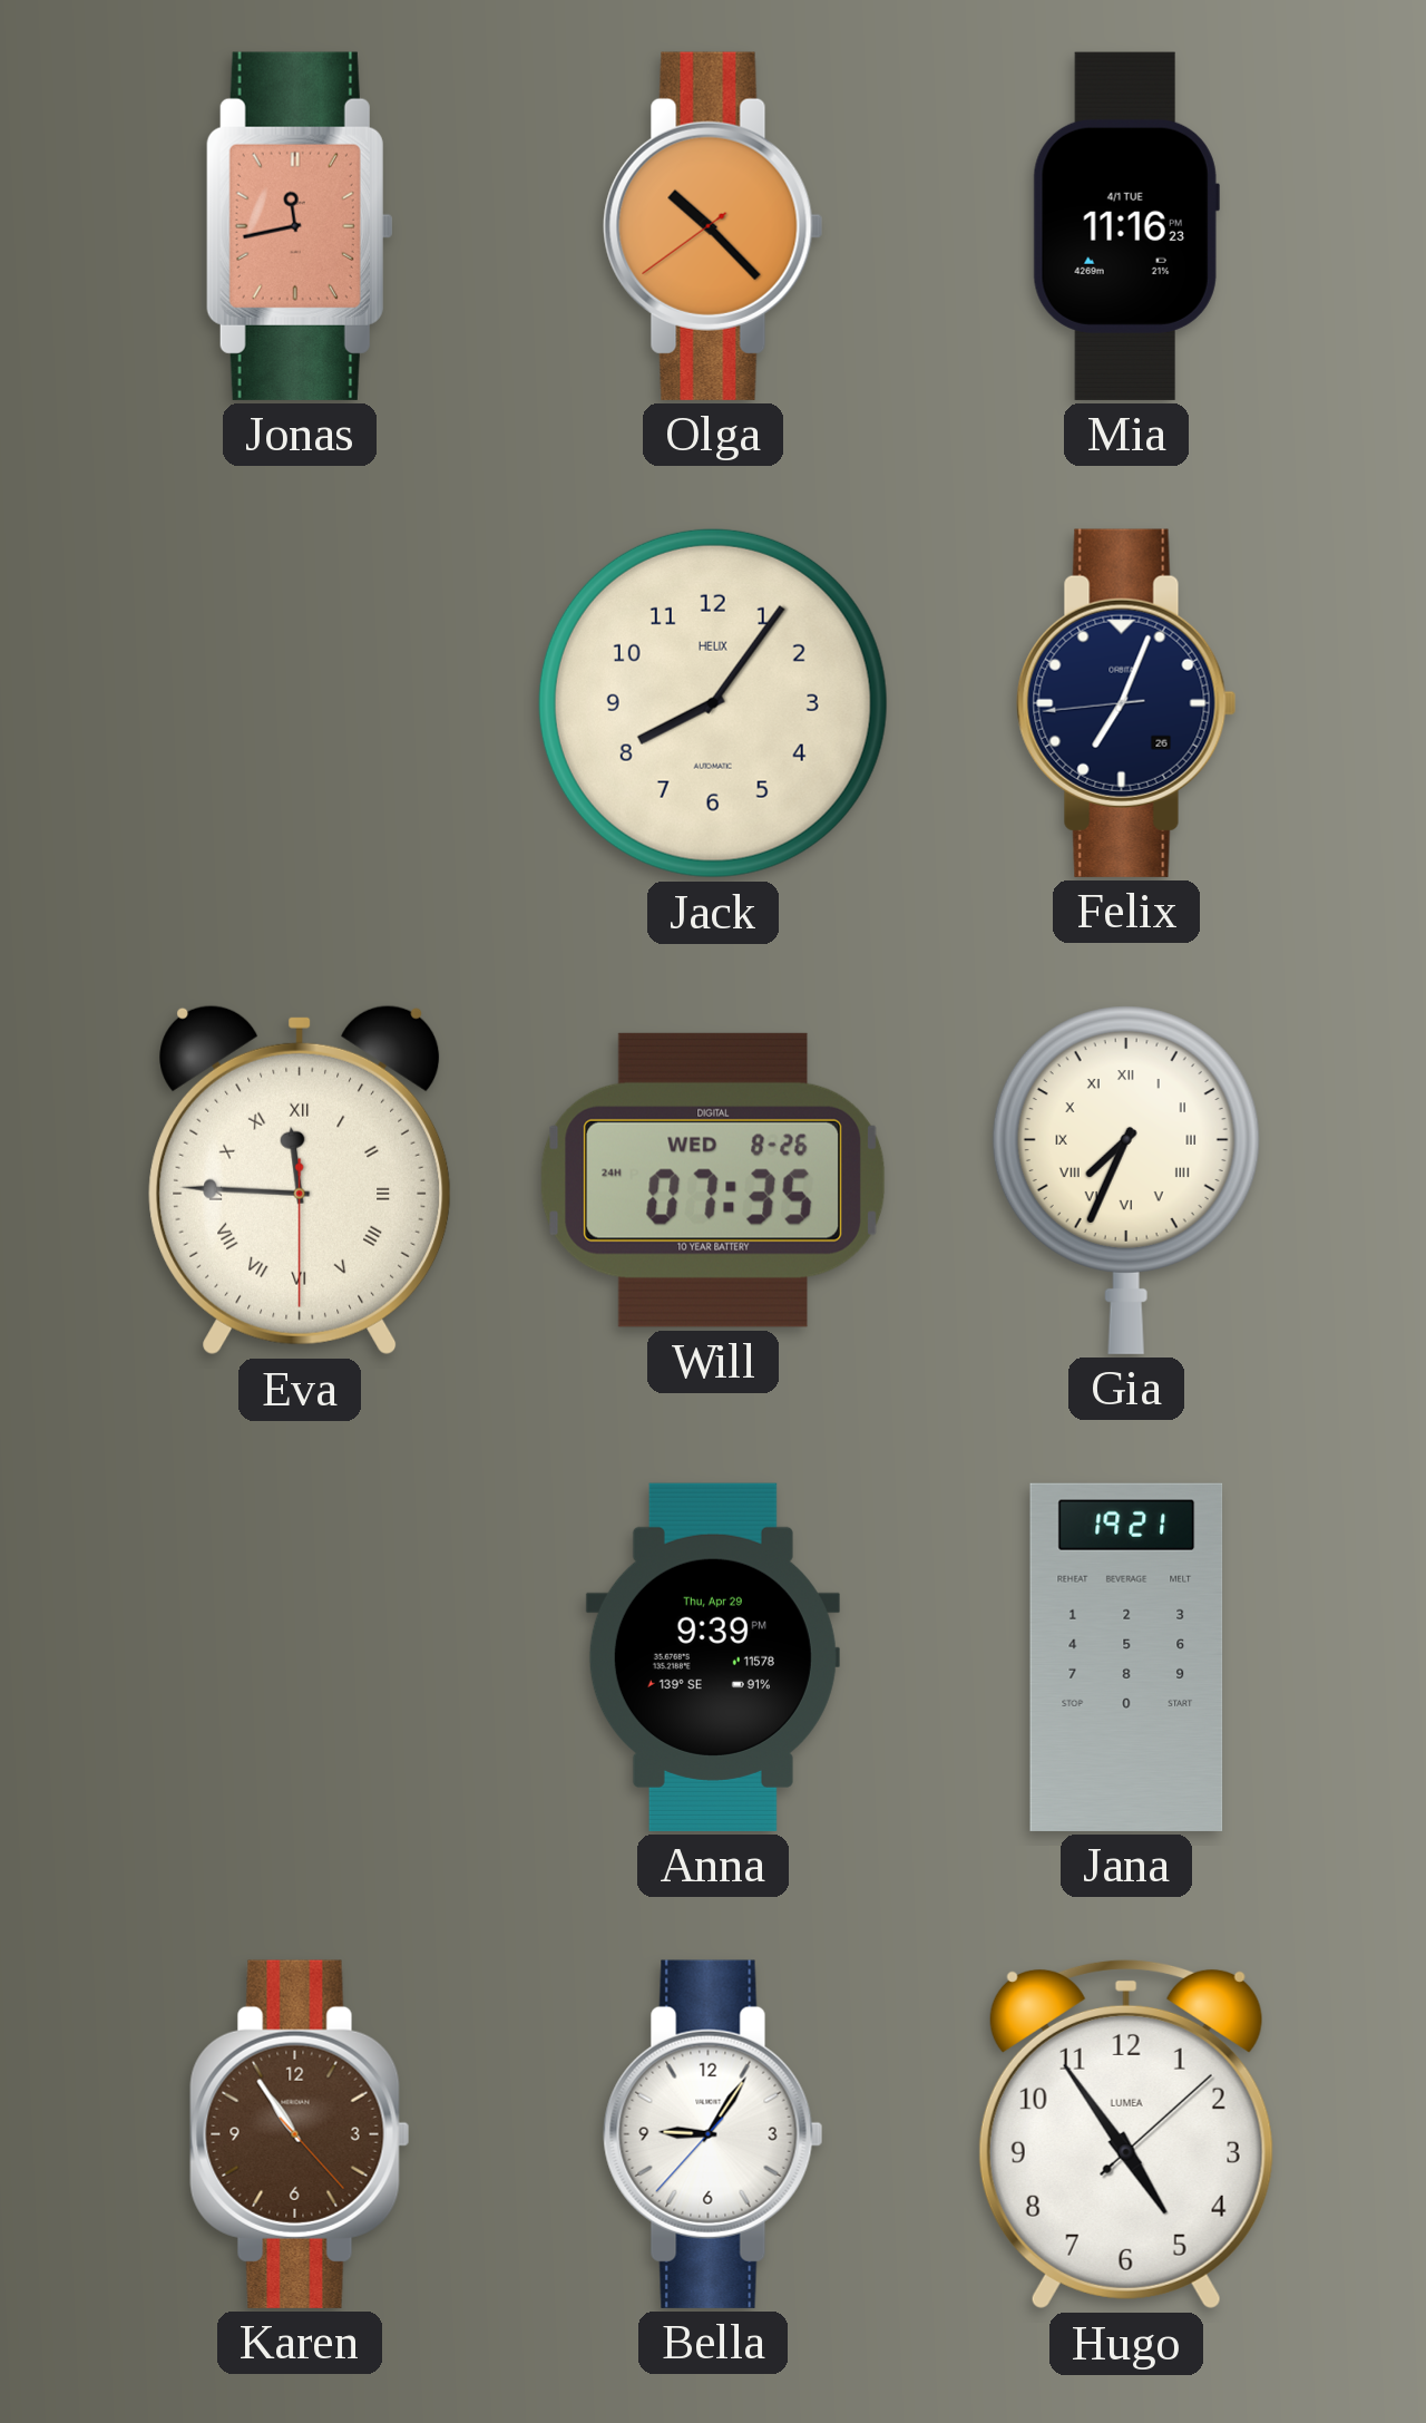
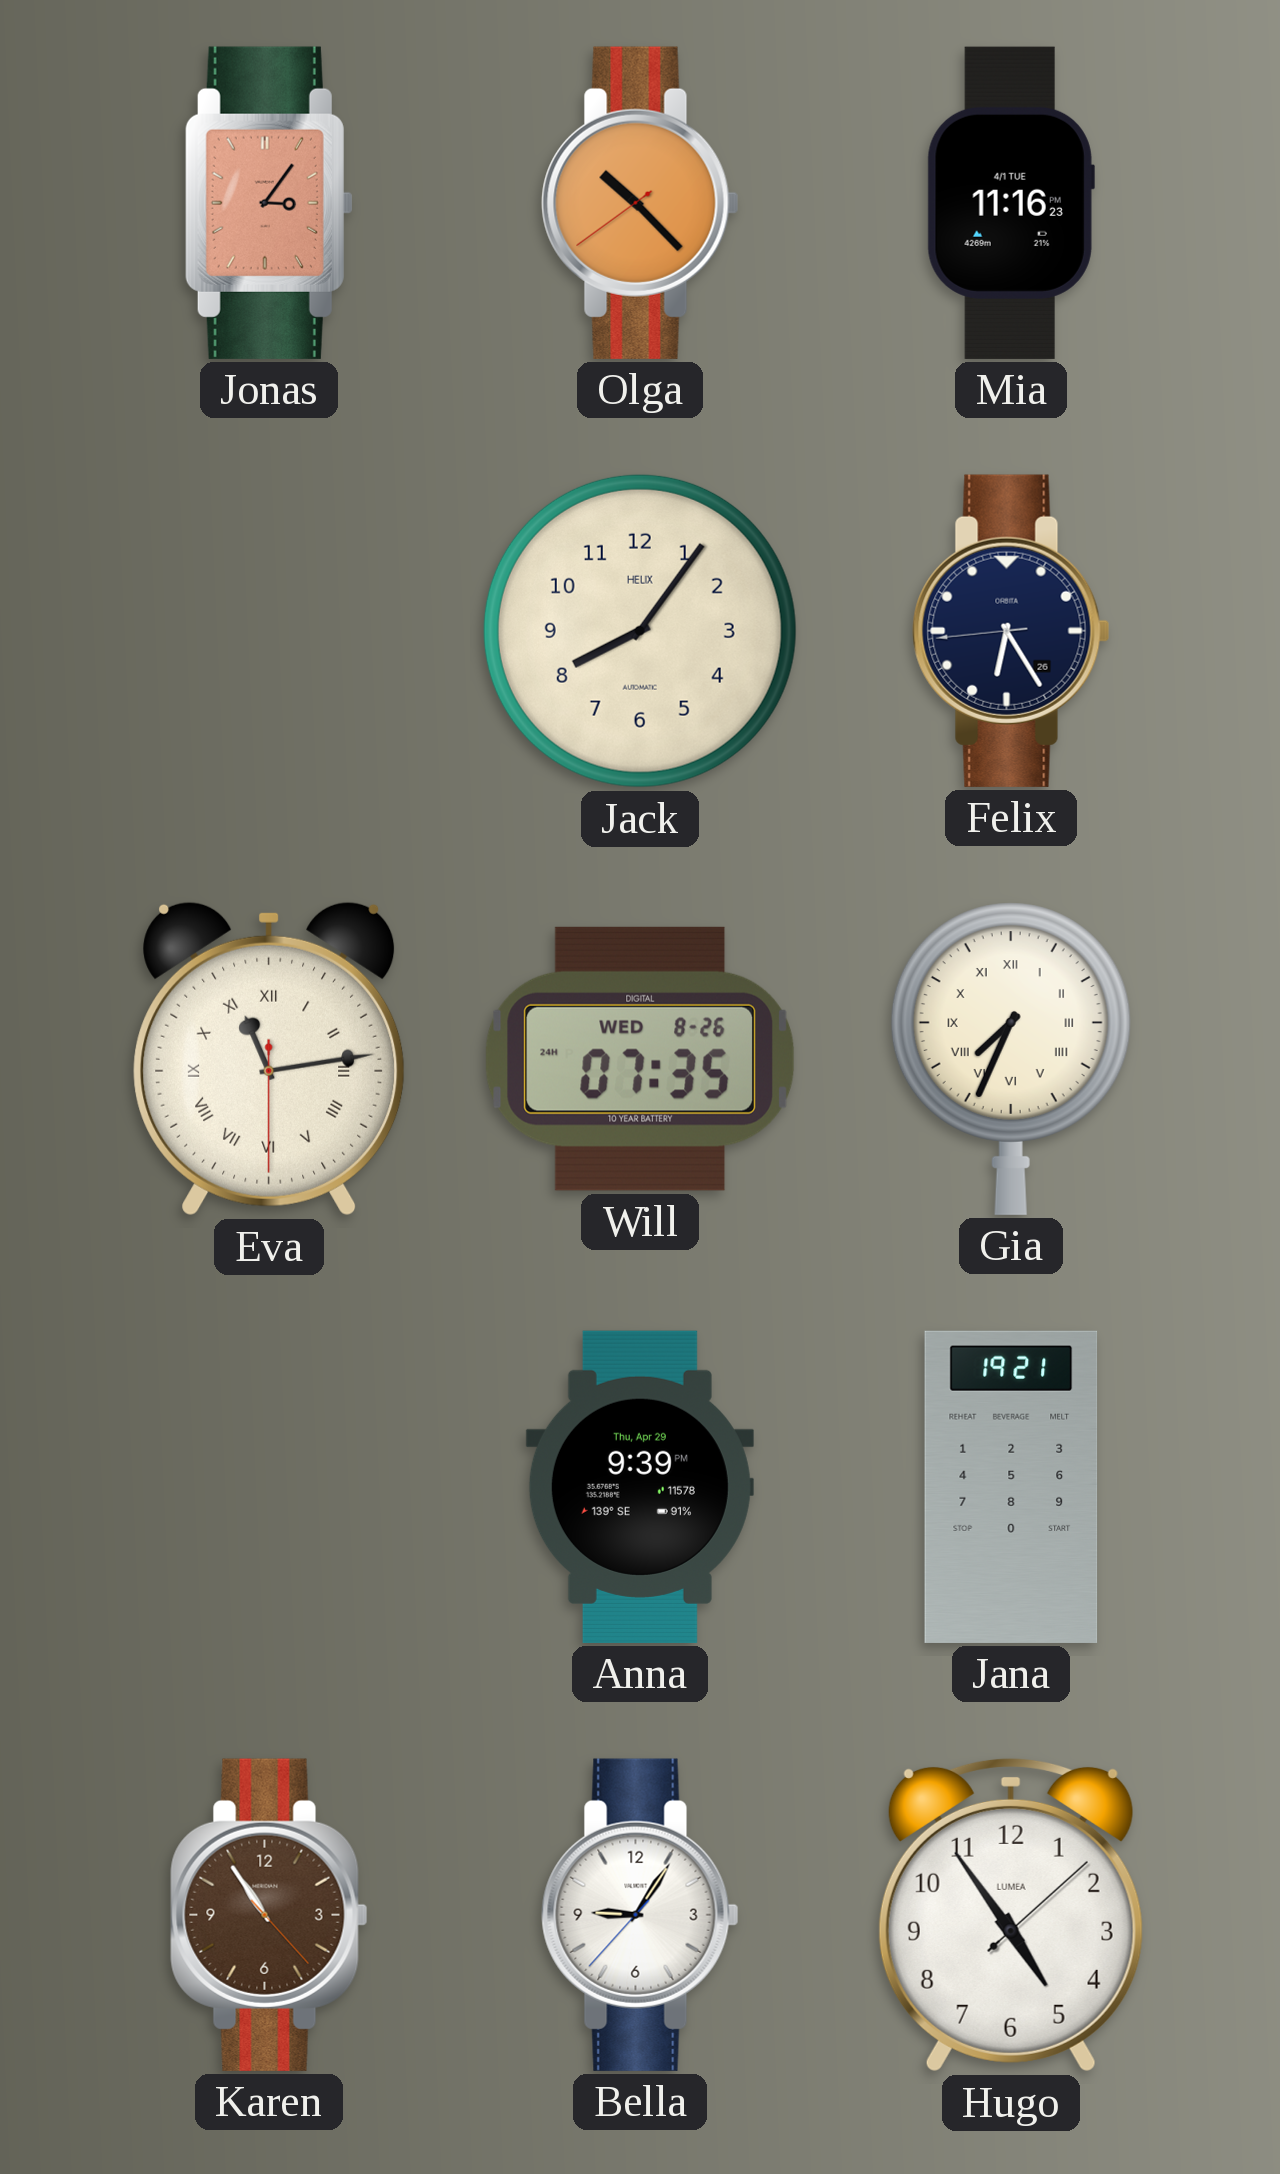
Jonas: 11:43 -> 3:06
Felix: 7:03 -> 6:24
Eva: 11:45 -> 11:13
